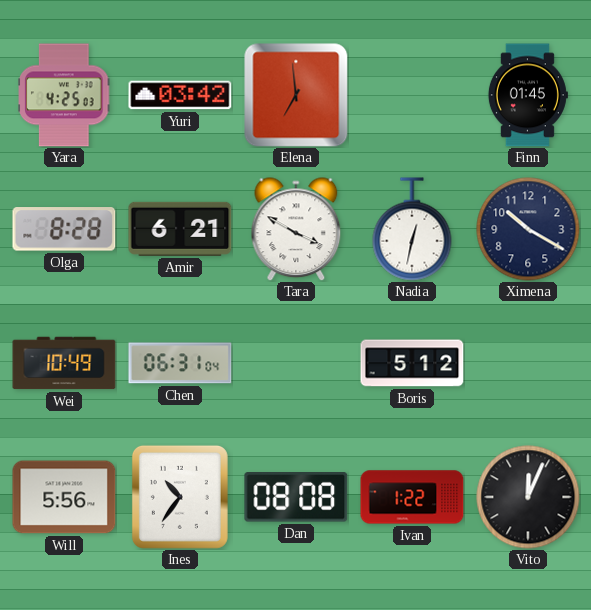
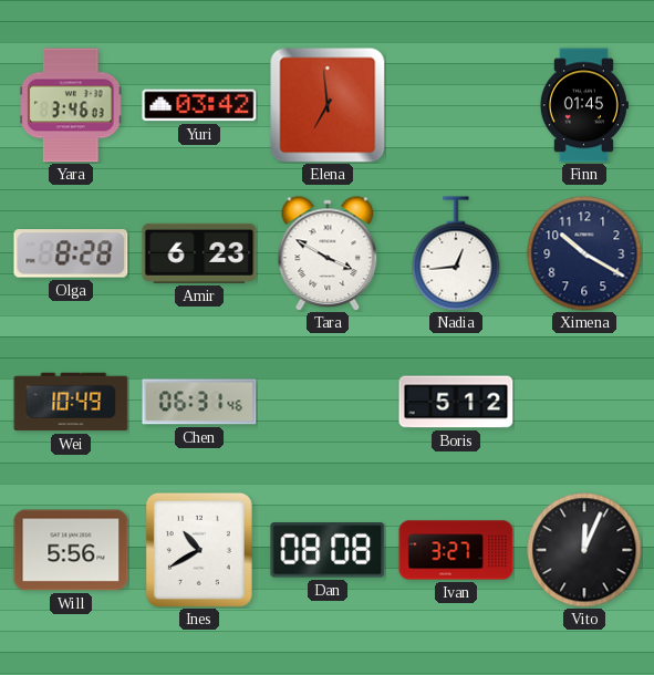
Yara: 4:25 -> 3:46
Amir: 6:21 -> 6:23
Nadia: 12:32 -> 12:44
Chen: 06:31:04 -> 06:31:46
Ines: 10:36 -> 10:40
Ivan: 1:22 -> 3:27
